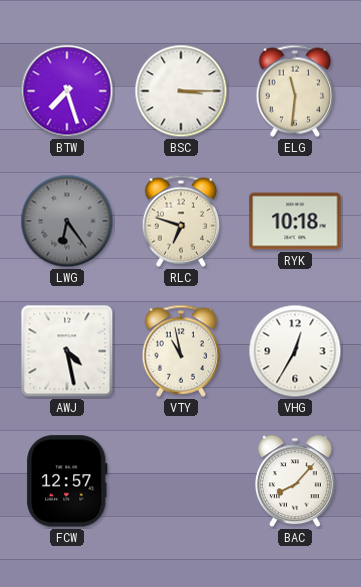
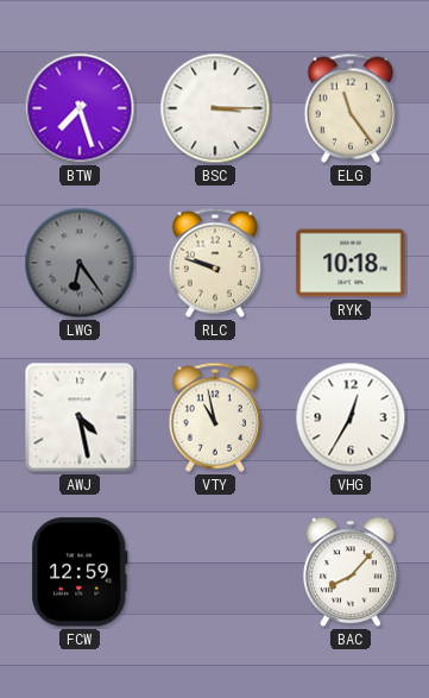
ELG: 11:31 -> 11:24
RLC: 6:48 -> 9:48
FCW: 12:57 -> 12:59
